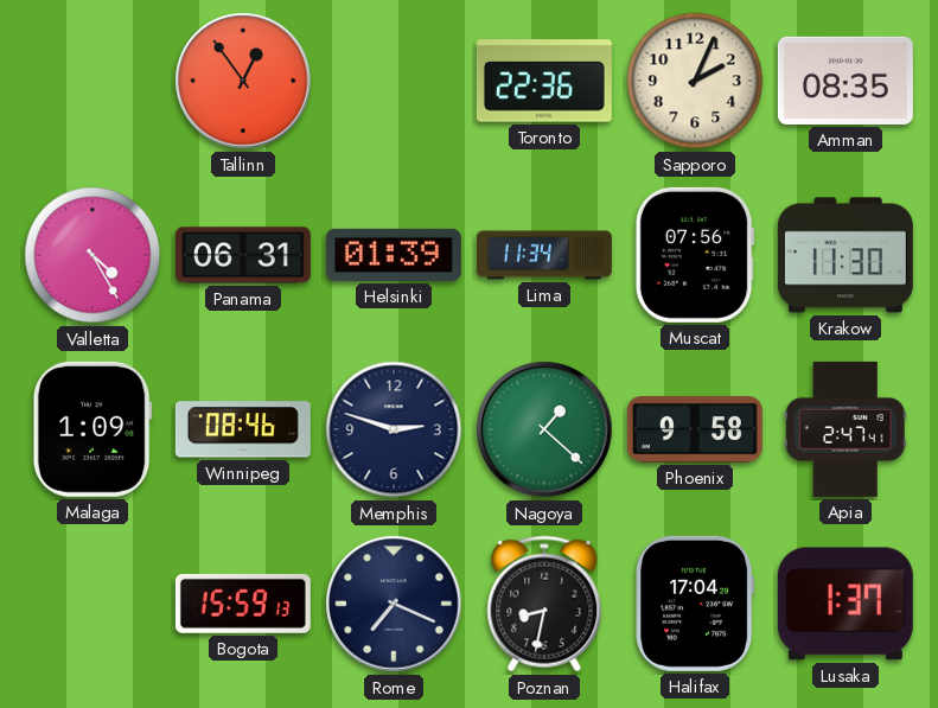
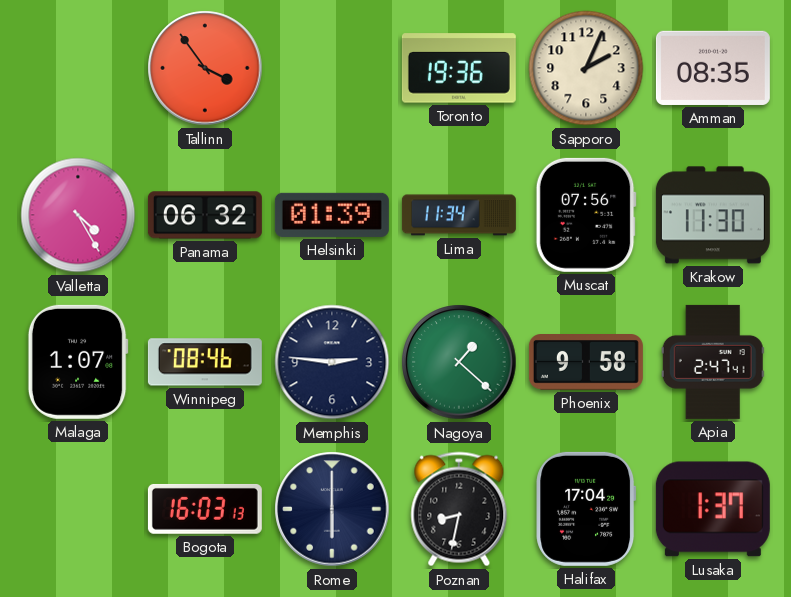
Tallinn: 12:54 -> 3:54
Toronto: 22:36 -> 19:36
Panama: 06:31 -> 06:32
Malaga: 1:09 -> 1:07
Memphis: 2:48 -> 2:46
Bogota: 15:59 -> 16:03
Rome: 7:19 -> 6:00
